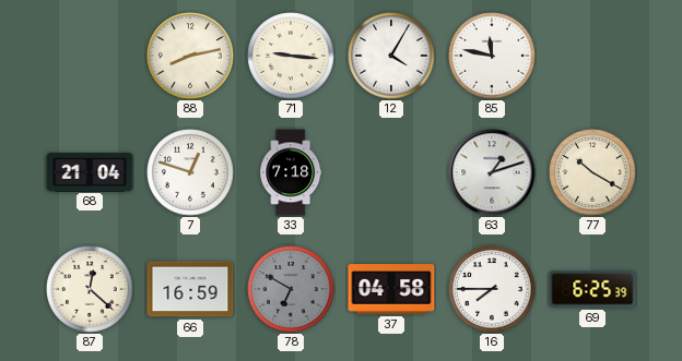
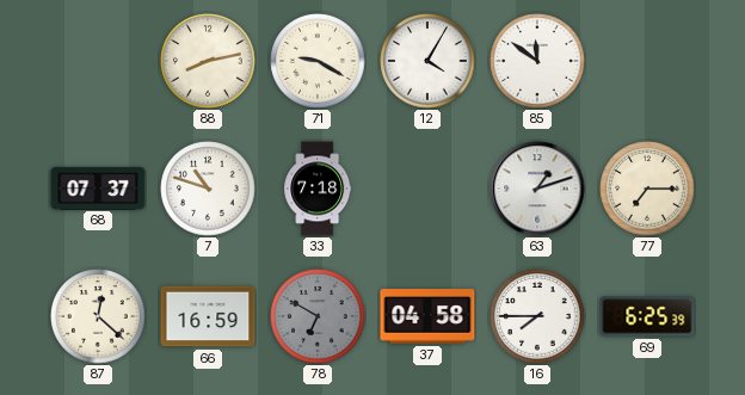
71: 9:16 -> 9:20
85: 11:47 -> 11:51
68: 21:04 -> 07:37
7: 12:48 -> 10:48
77: 10:20 -> 7:15
